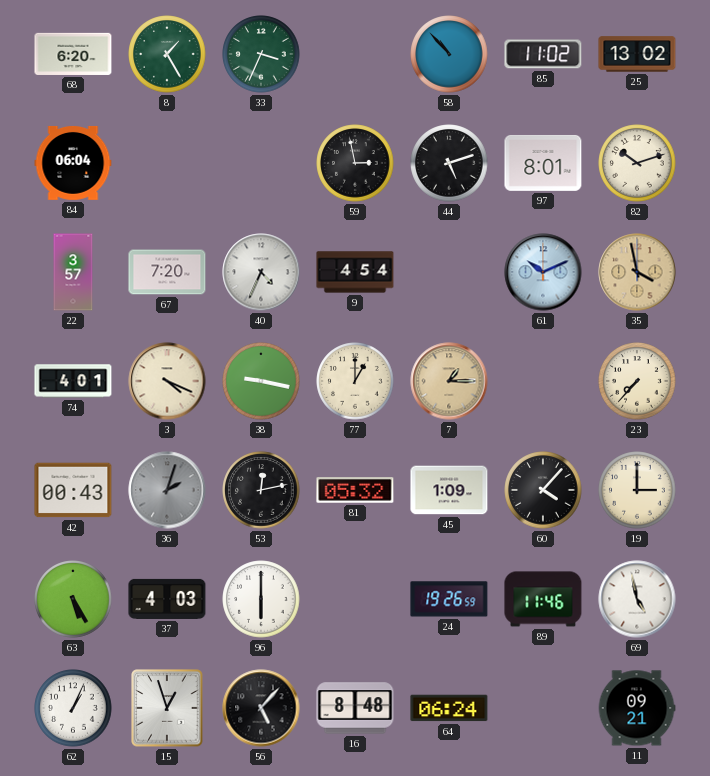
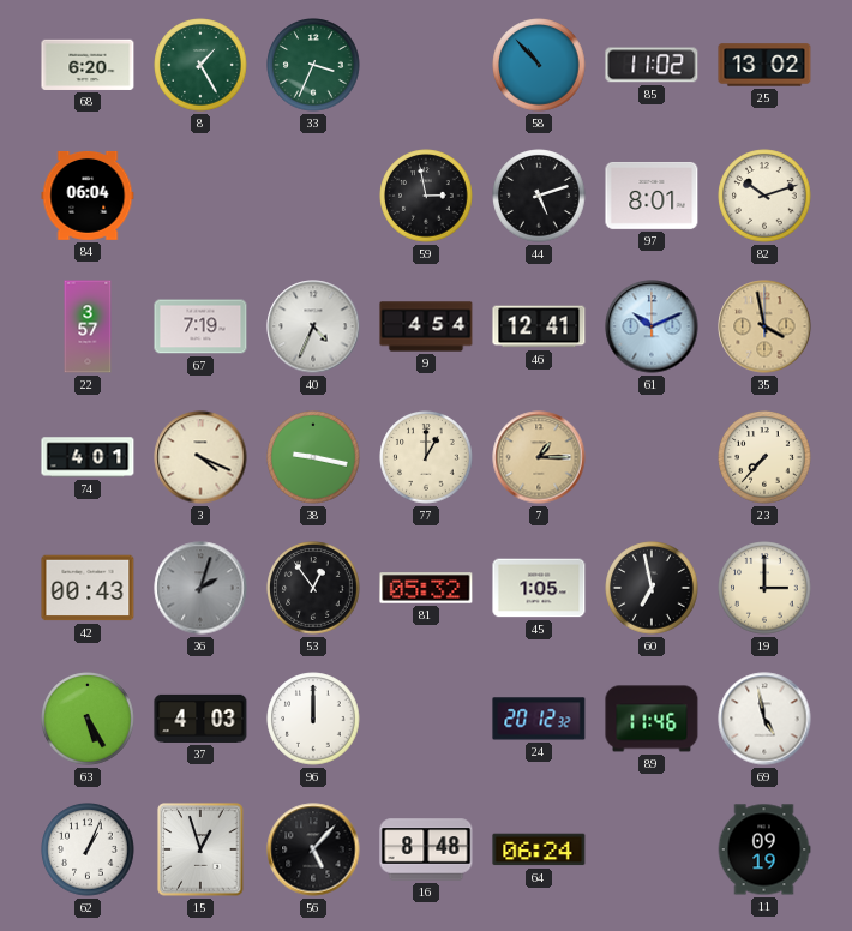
67: 7:20 -> 7:19
46: none -> 12:41
53: 12:13 -> 12:54
45: 1:09 -> 1:05
60: 4:07 -> 6:58
96: 6:00 -> 12:00
24: 19:26 -> 20:12
11: 09:21 -> 09:19
